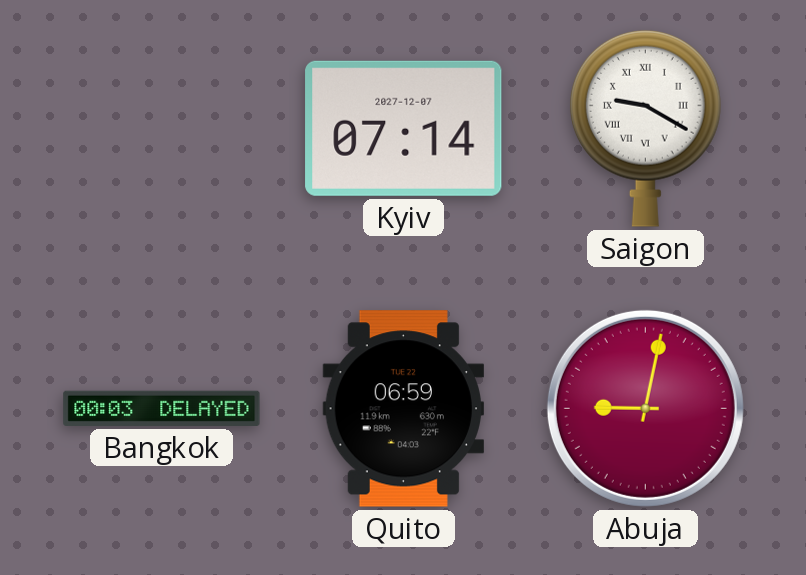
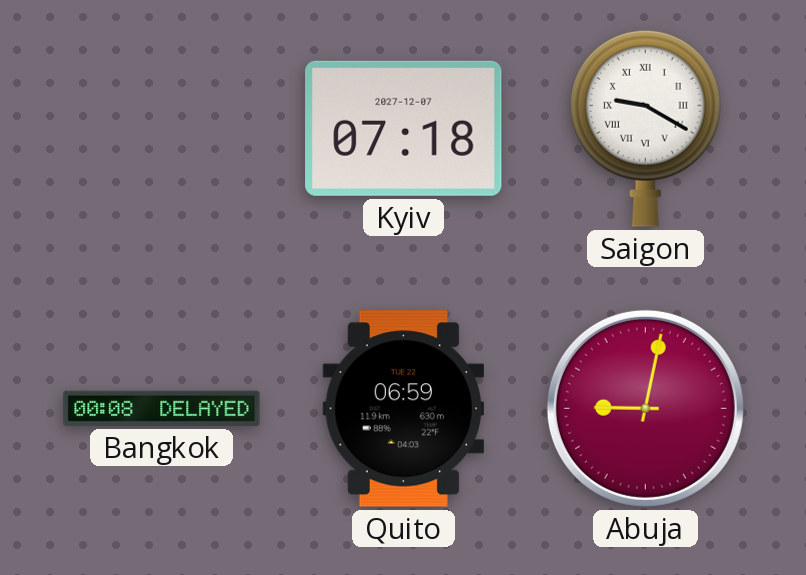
Kyiv: 07:14 -> 07:18
Bangkok: 00:03 -> 00:08
